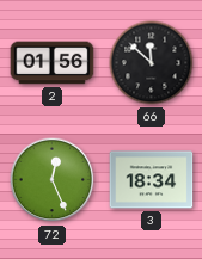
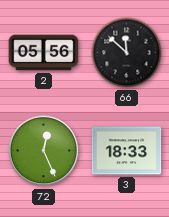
2: 01:56 -> 05:56
3: 18:34 -> 18:33
